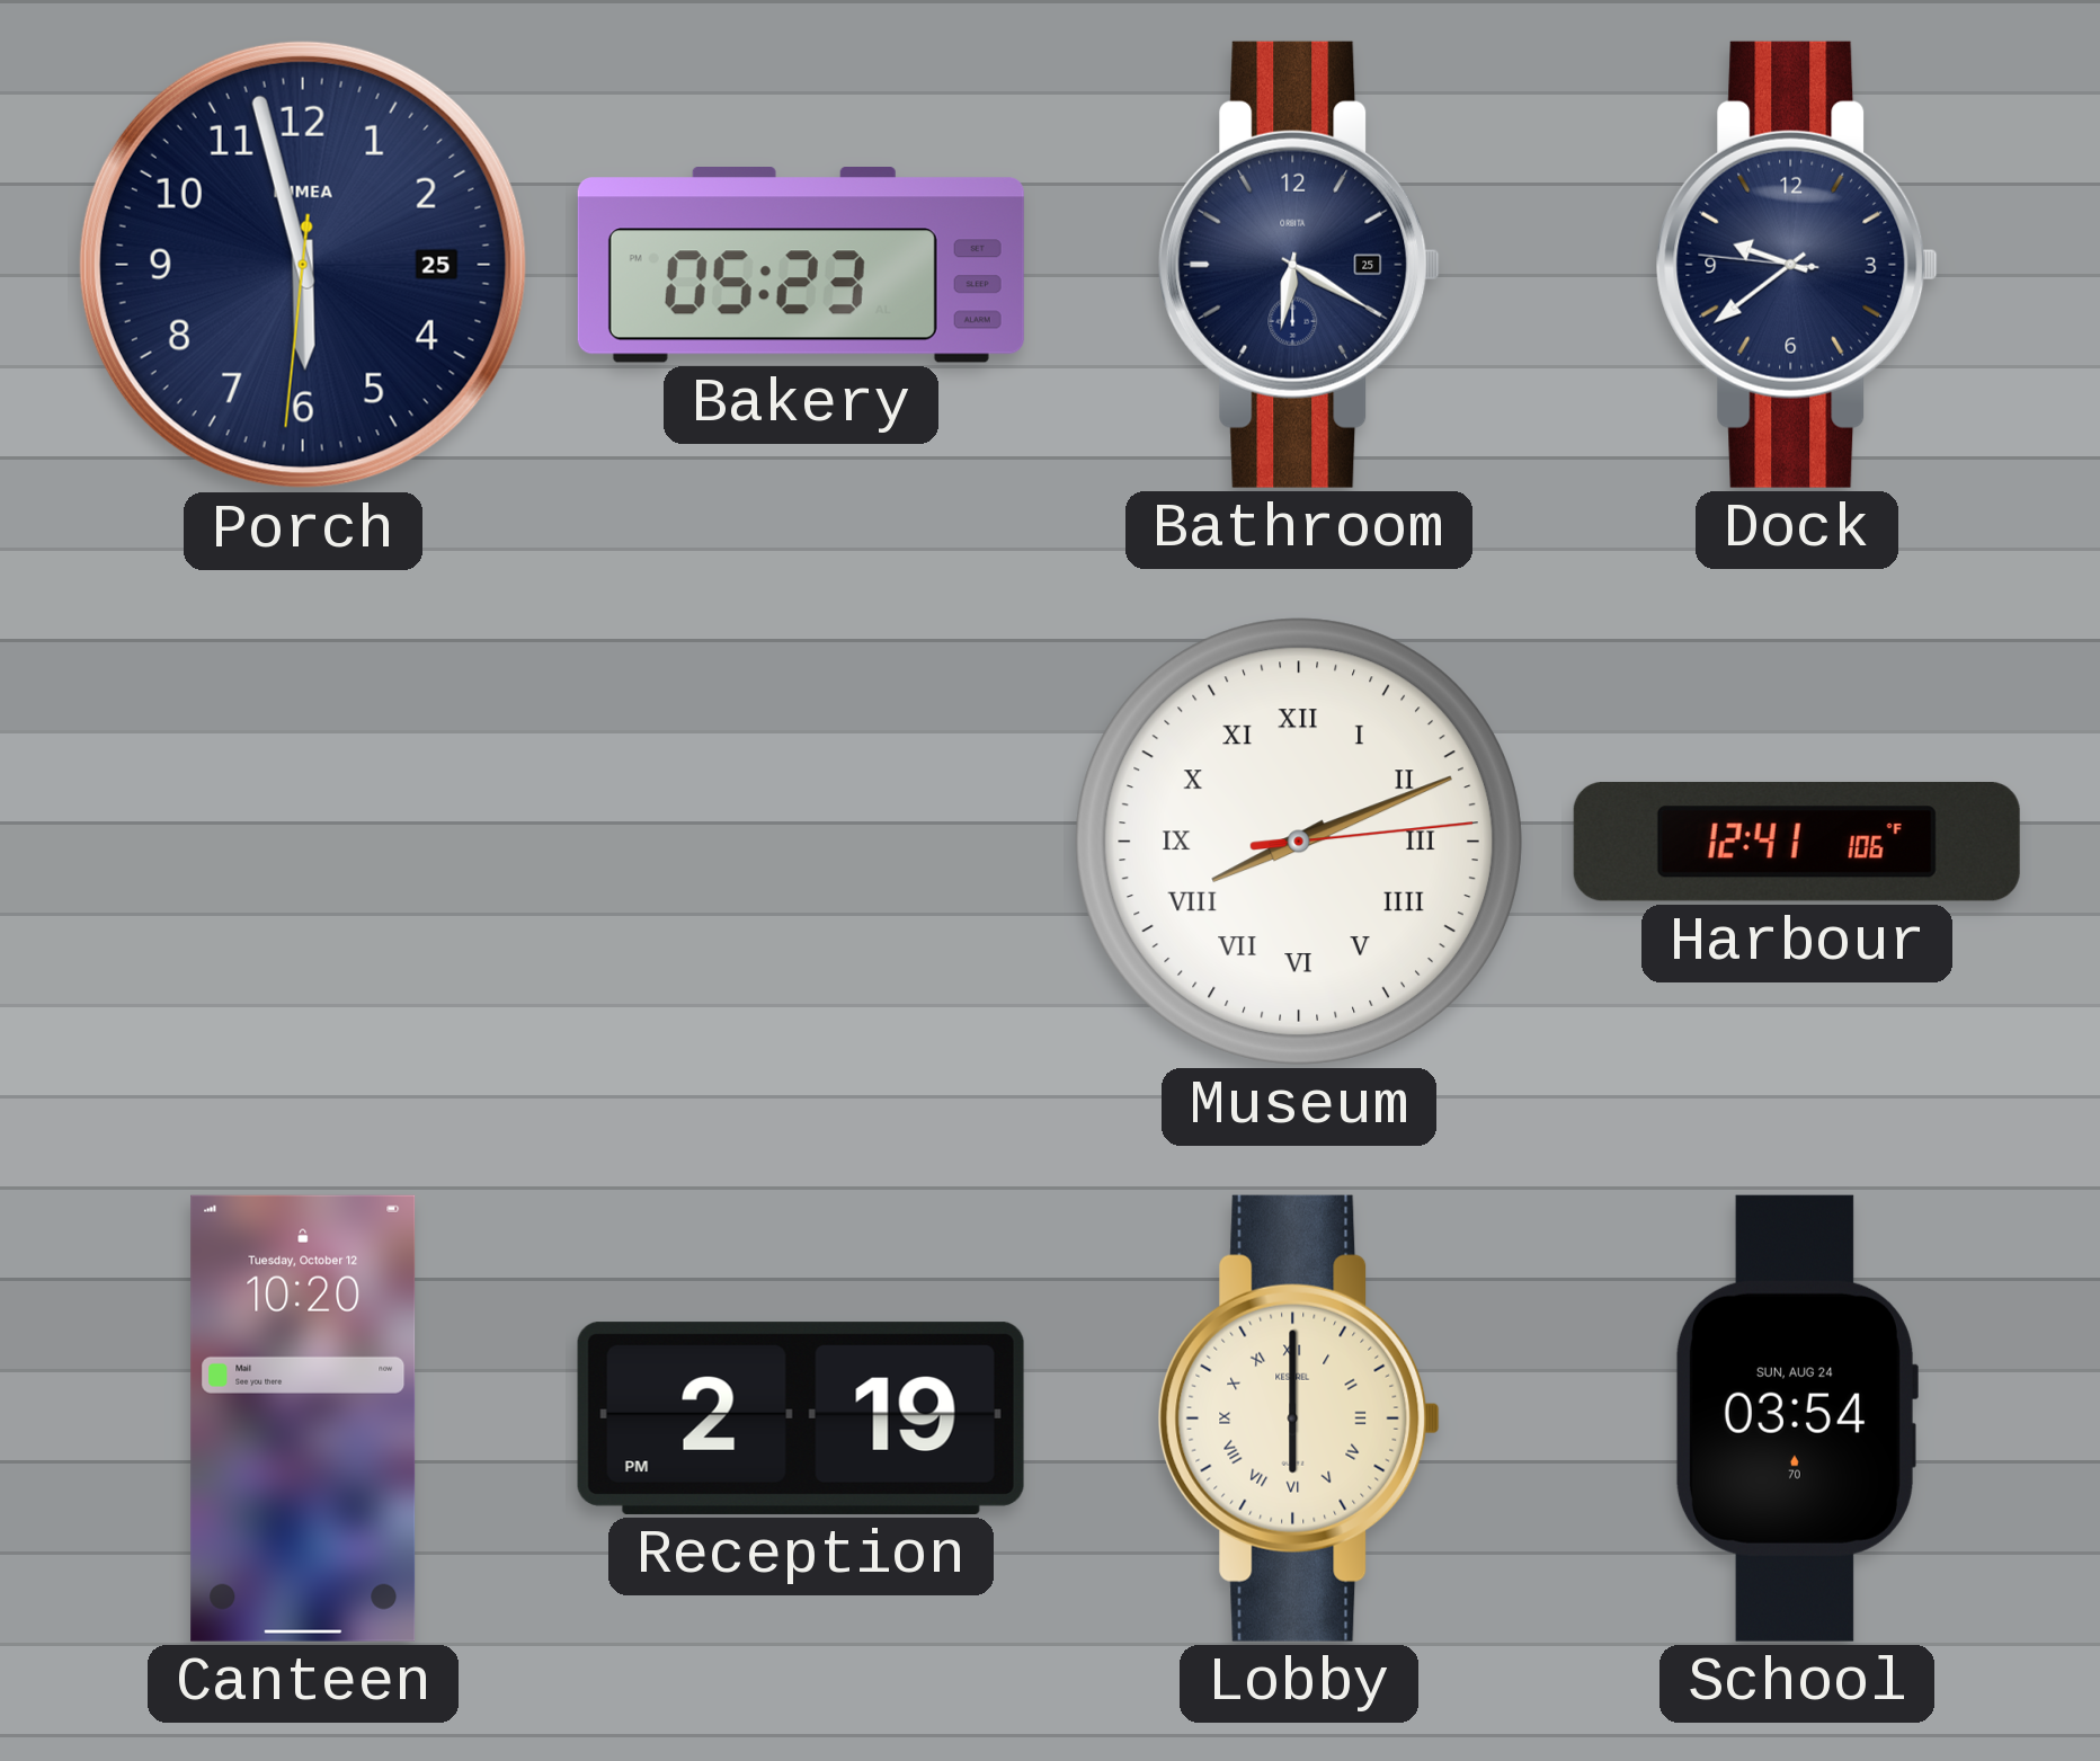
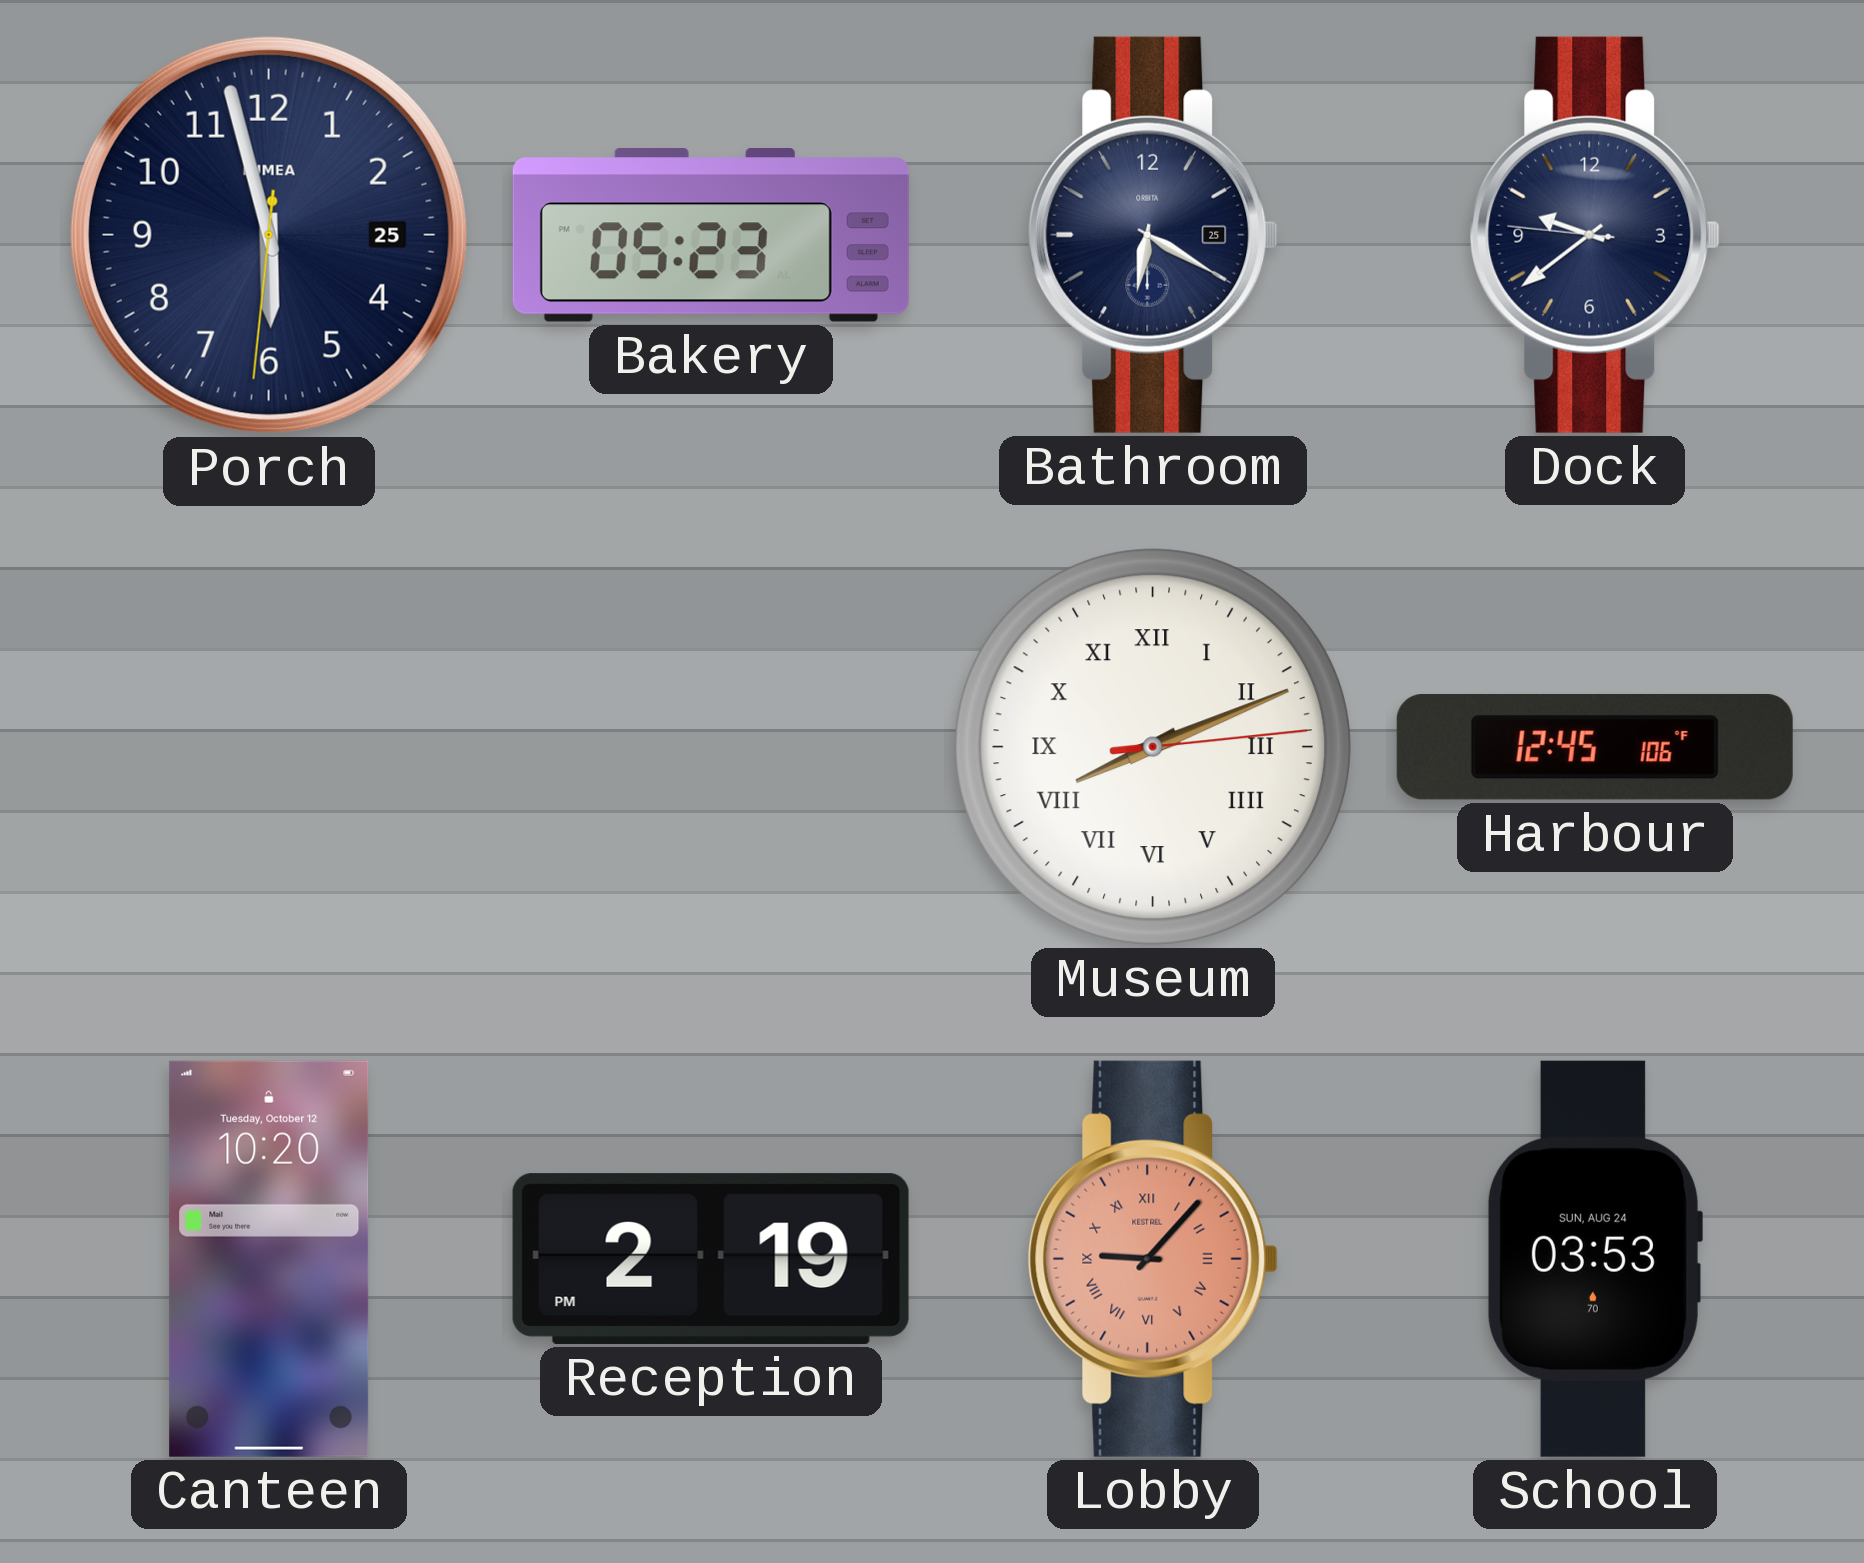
Harbour: 12:41 -> 12:45
Lobby: 6:00 -> 9:07
Lobby dial: cream -> salmon
School: 03:54 -> 03:53
